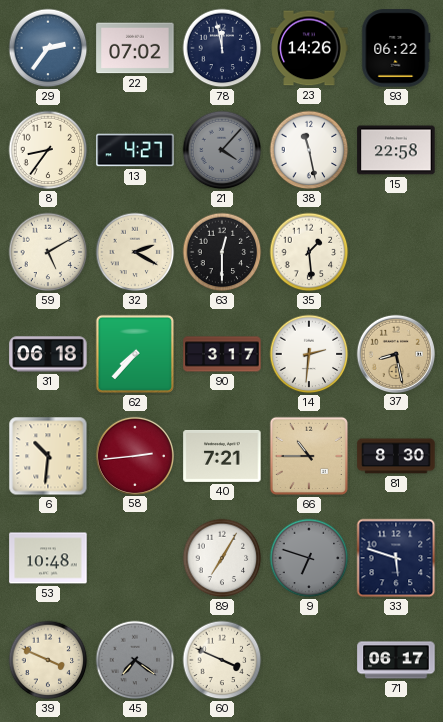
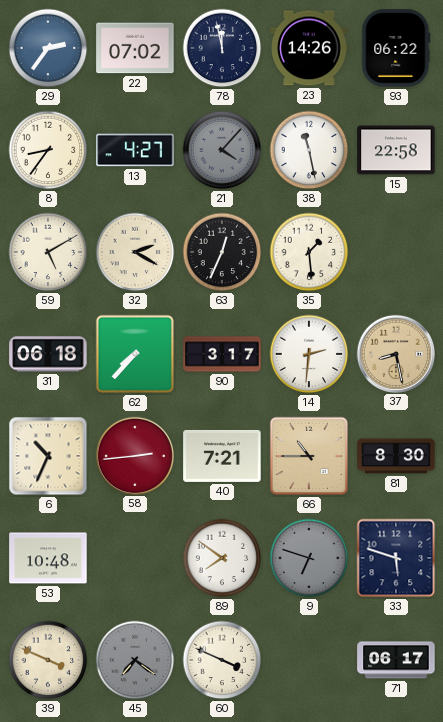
63: 12:30 -> 12:34
6: 10:31 -> 10:34
89: 7:05 -> 7:51
